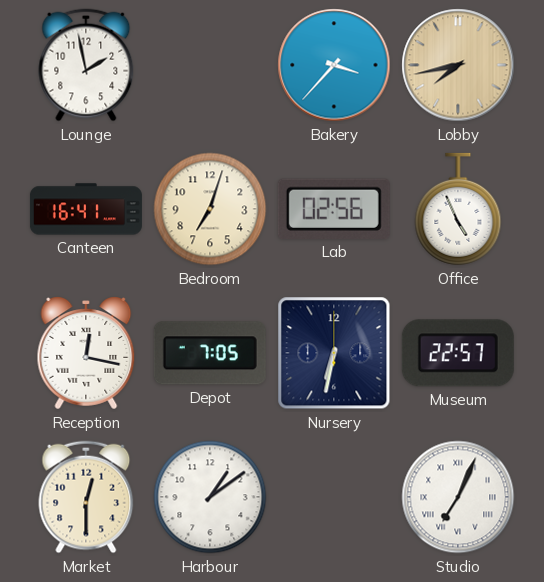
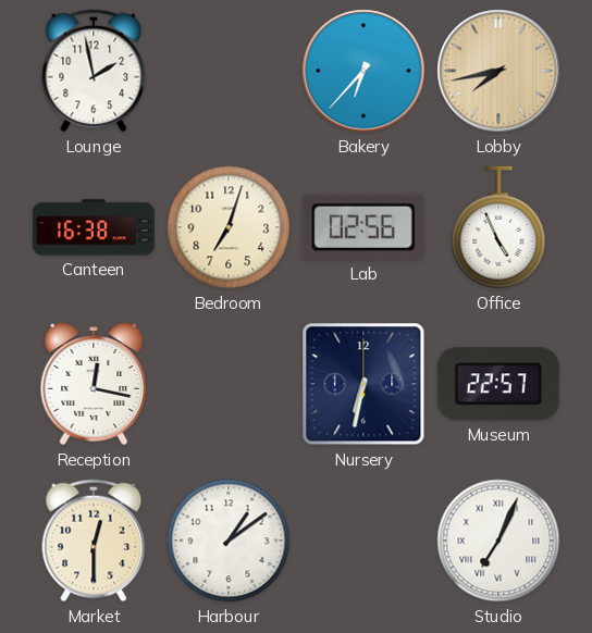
Bakery: 3:37 -> 6:37
Canteen: 16:41 -> 16:38
Depot: 7:05 -> none
